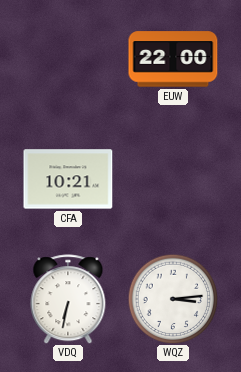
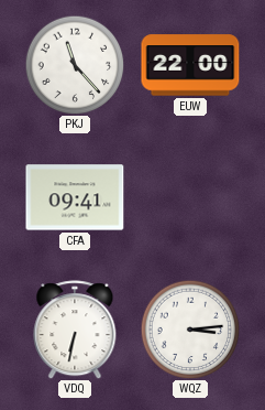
PKJ: none -> 11:23
CFA: 10:21 -> 09:41
